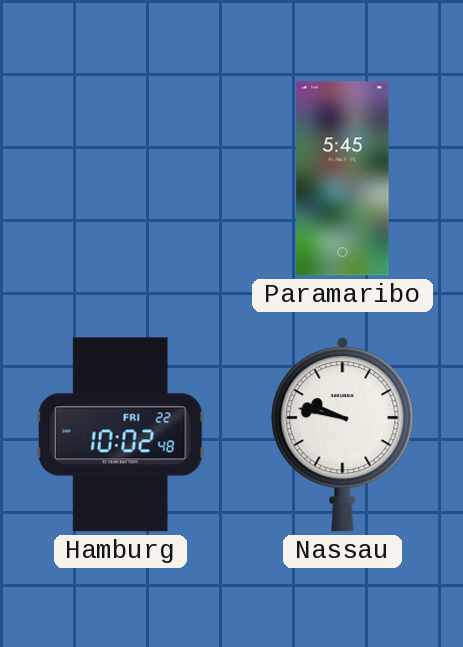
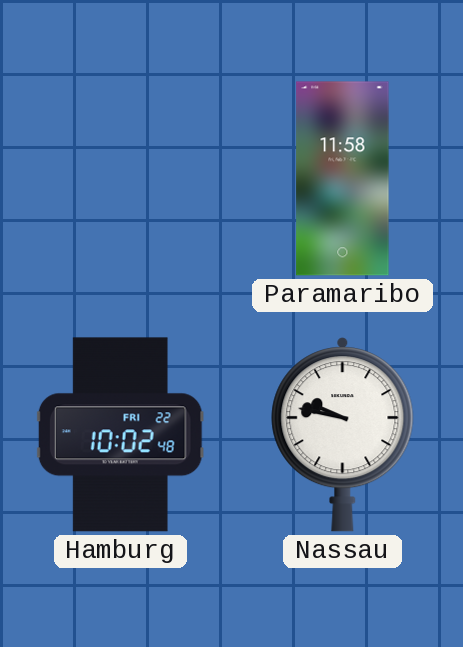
Paramaribo: 5:45 -> 11:58
